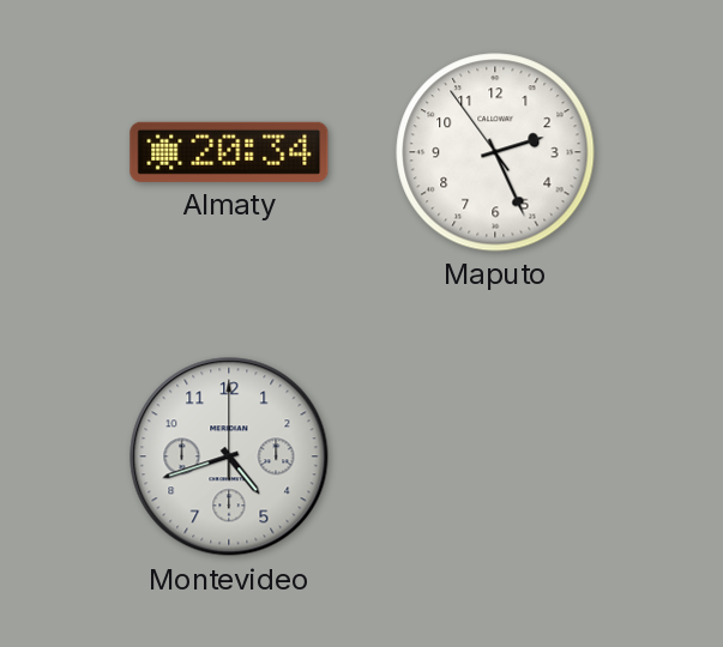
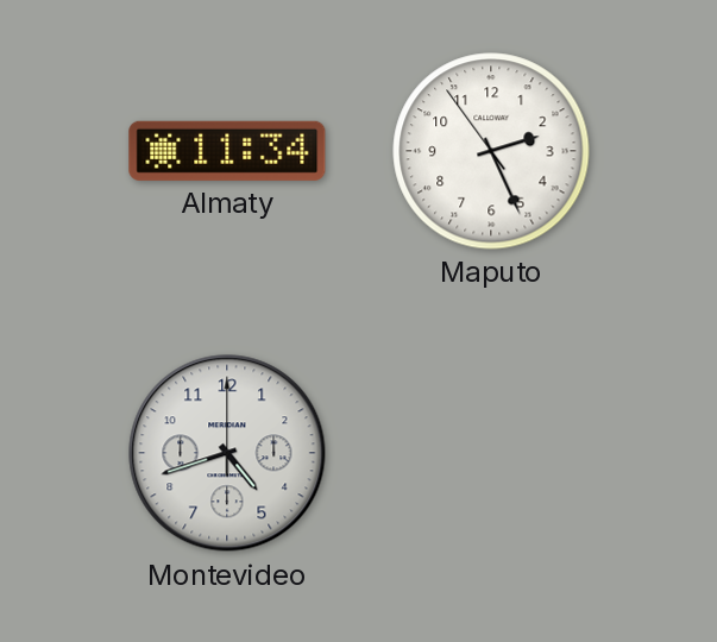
Almaty: 20:34 -> 11:34
